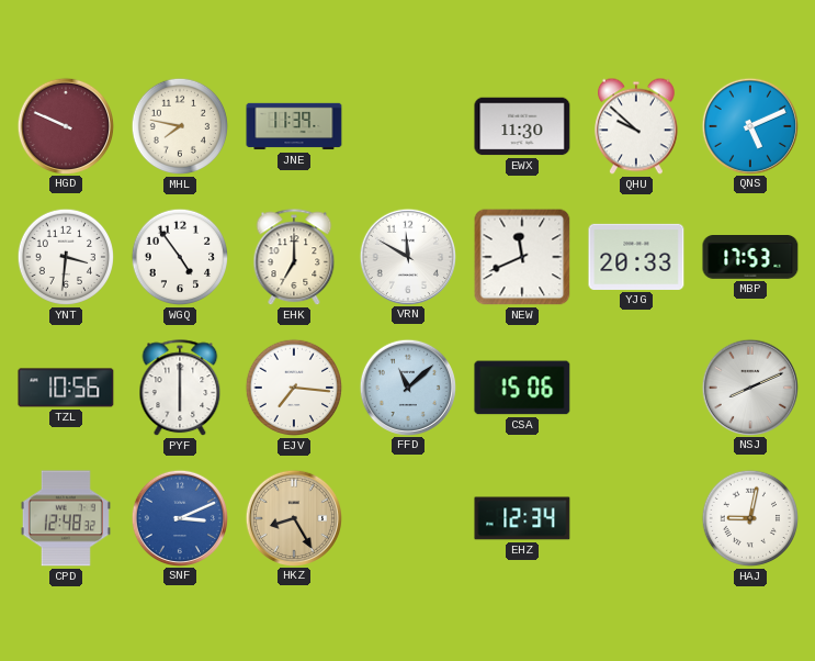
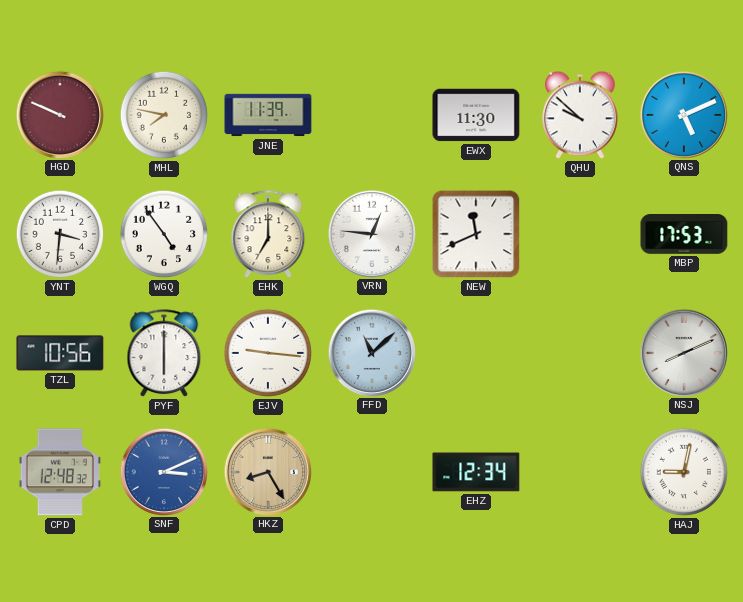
VRN: 11:50 -> 12:46
YJG: 20:33 -> none
EJV: 7:16 -> 9:16
CSA: 15:06 -> none
